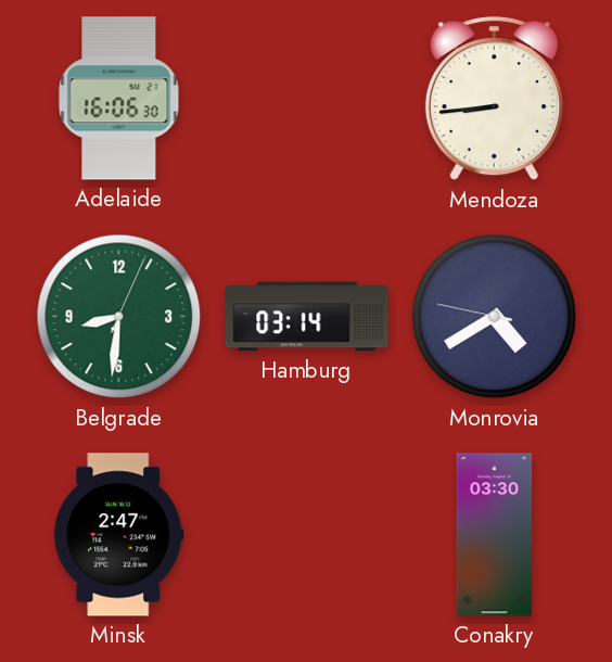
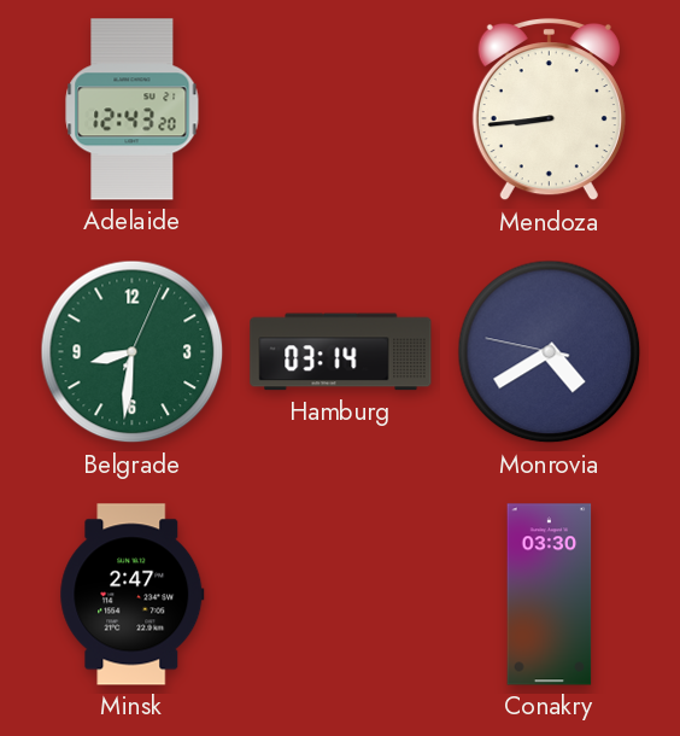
Adelaide: 16:06 -> 12:43
